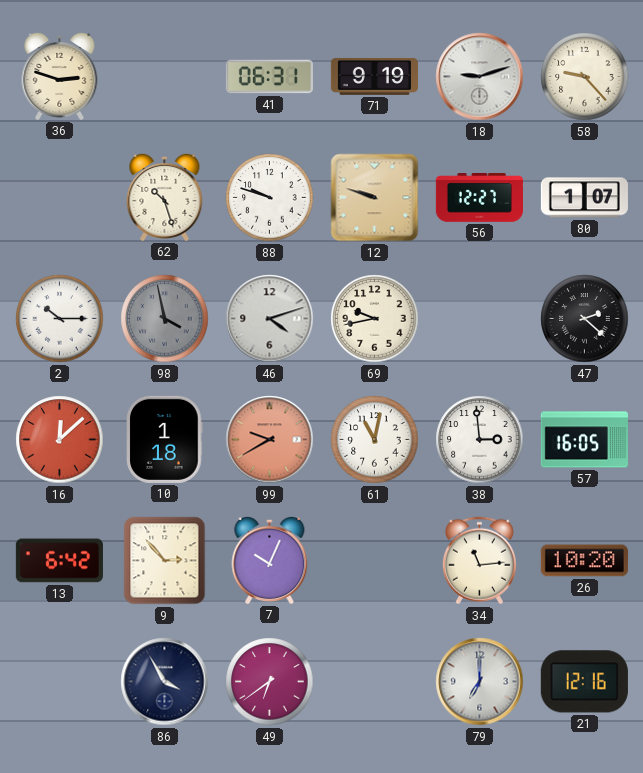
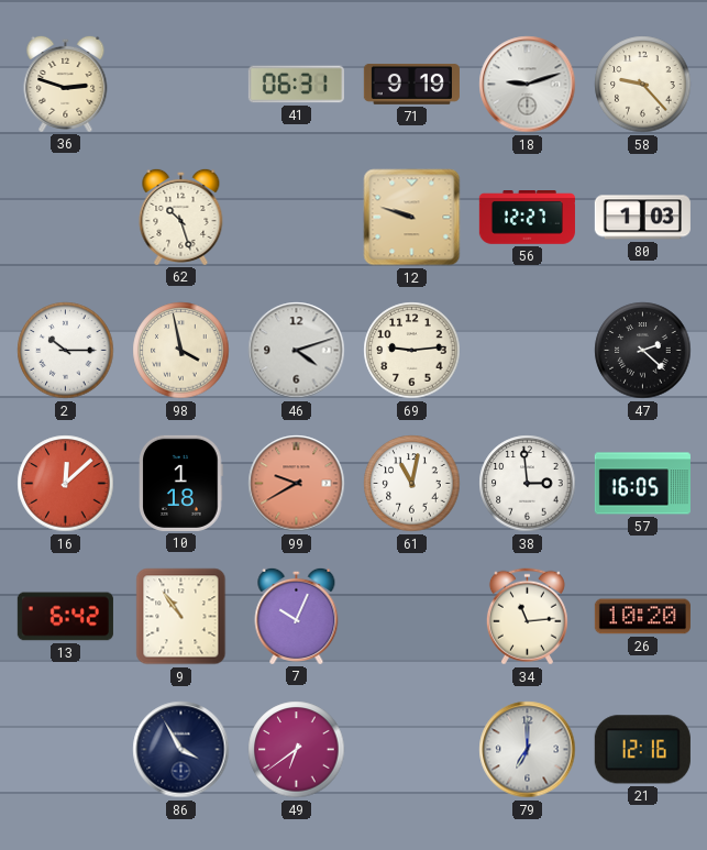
88: 9:48 -> none
80: 1:07 -> 1:03
98 dial: grey -> cream
69: 9:43 -> 9:14
9: 2:53 -> 10:54
